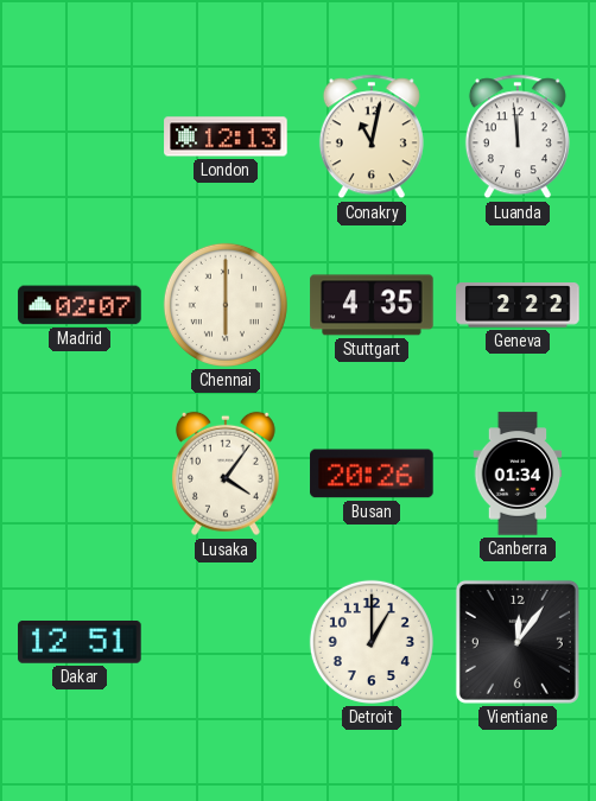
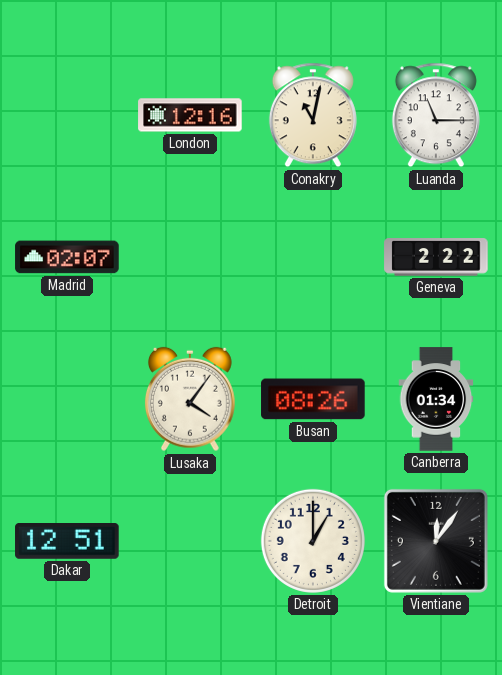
London: 12:13 -> 12:16
Luanda: 11:59 -> 11:15
Chennai: 6:00 -> none
Stuttgart: 4:35 -> none
Busan: 20:26 -> 08:26
